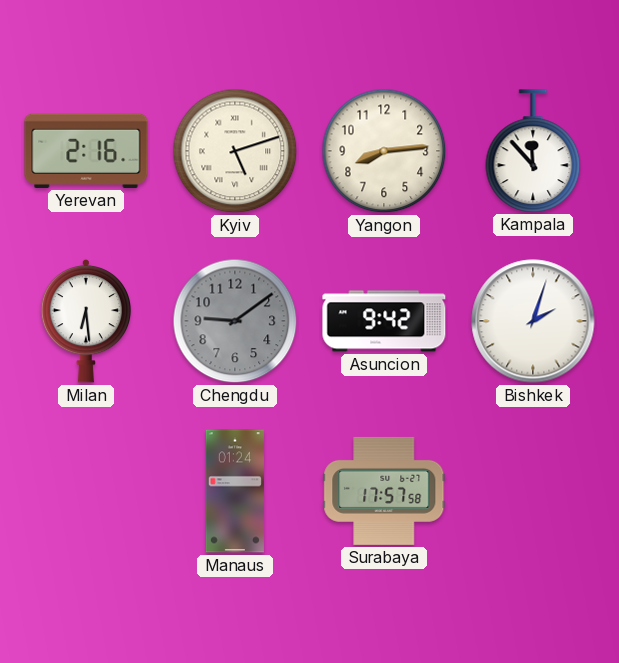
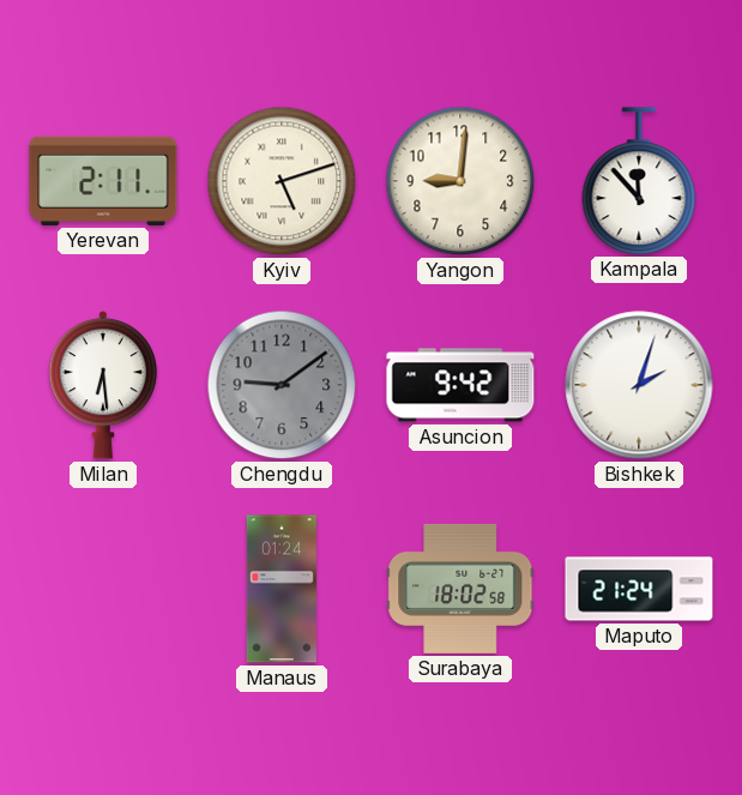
Yerevan: 2:16 -> 2:11
Yangon: 8:14 -> 9:01
Surabaya: 17:57 -> 18:02
Maputo: none -> 21:24
